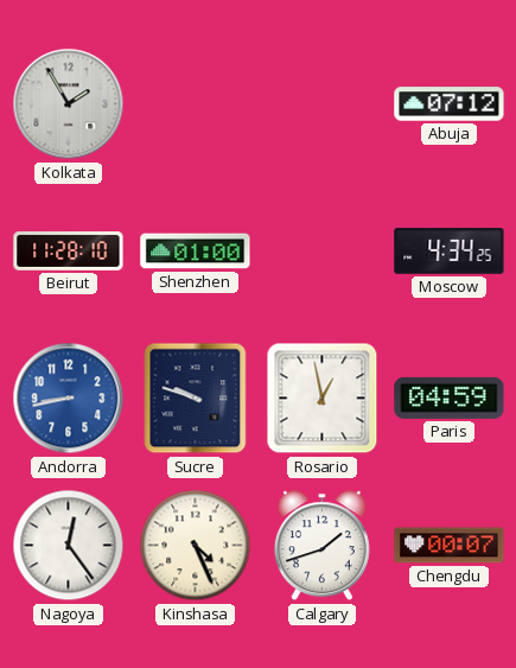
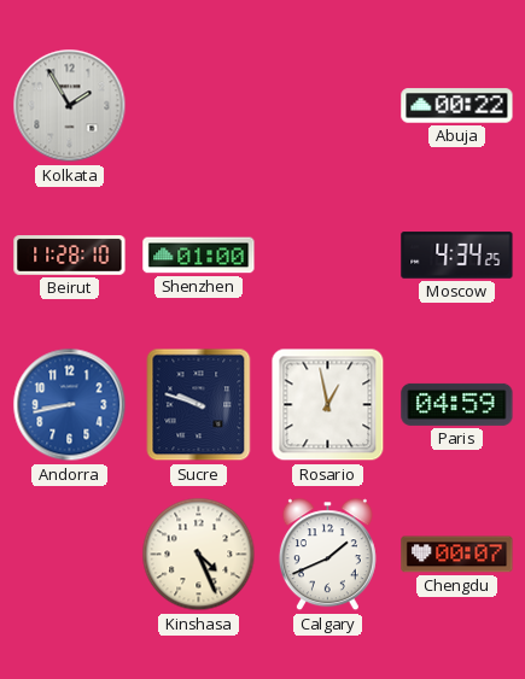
Abuja: 07:12 -> 00:22
Nagoya: 12:24 -> none
Calgary: 1:42 -> 1:41
